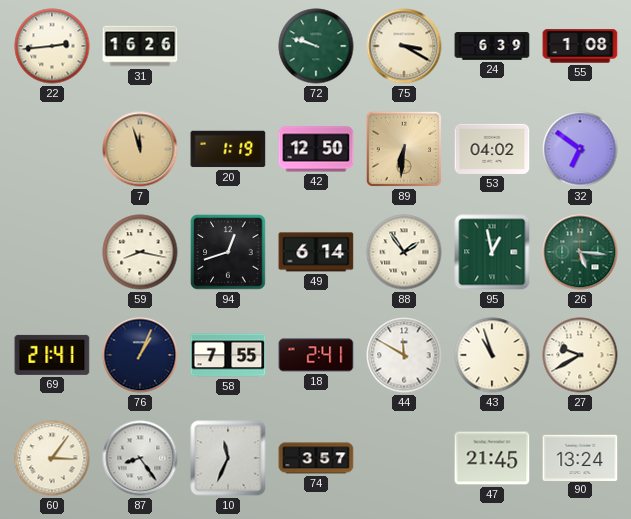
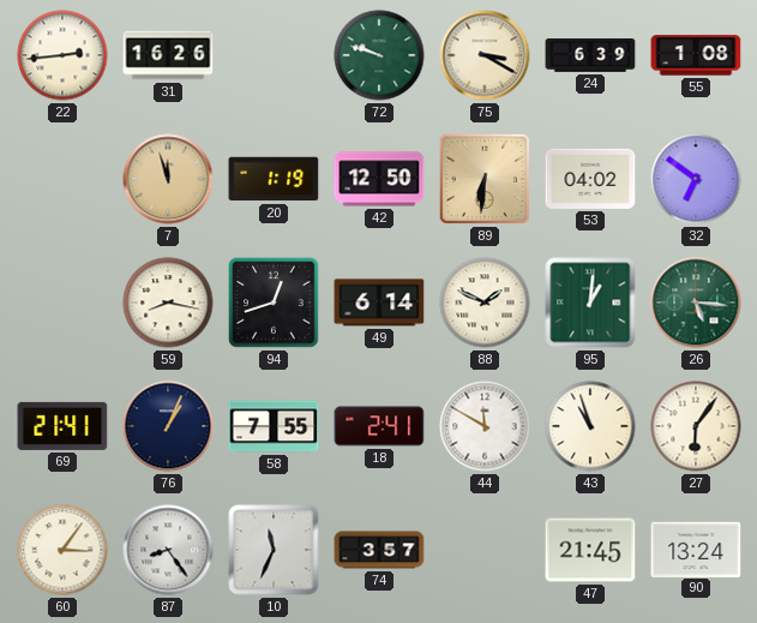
88: 1:54 -> 1:49
95: 12:58 -> 1:01
27: 9:40 -> 6:06
